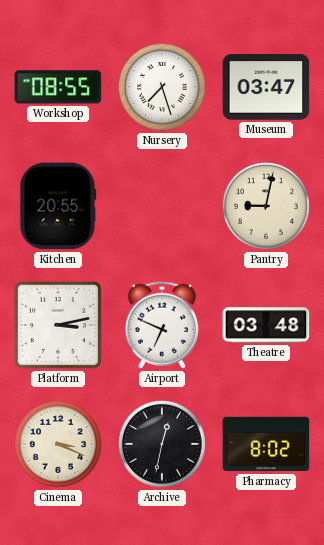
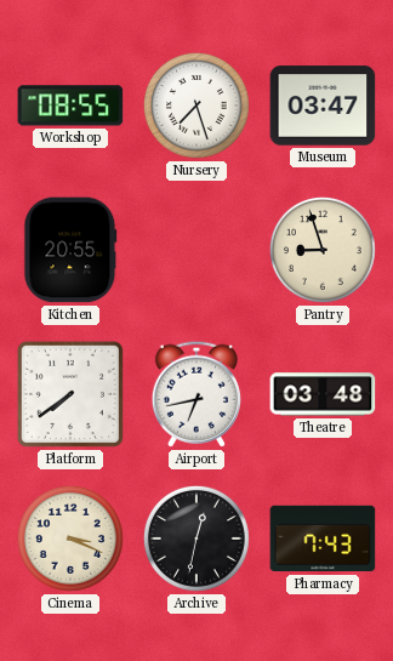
Pantry: 9:02 -> 8:57
Platform: 3:13 -> 7:39
Airport: 6:49 -> 6:43
Pharmacy: 8:02 -> 7:43
